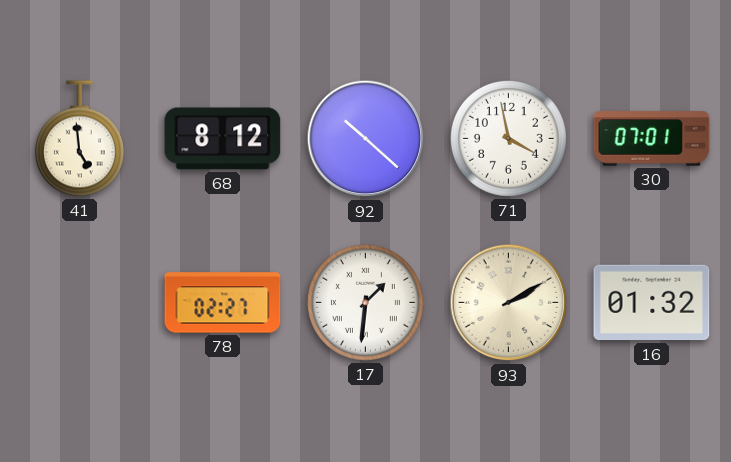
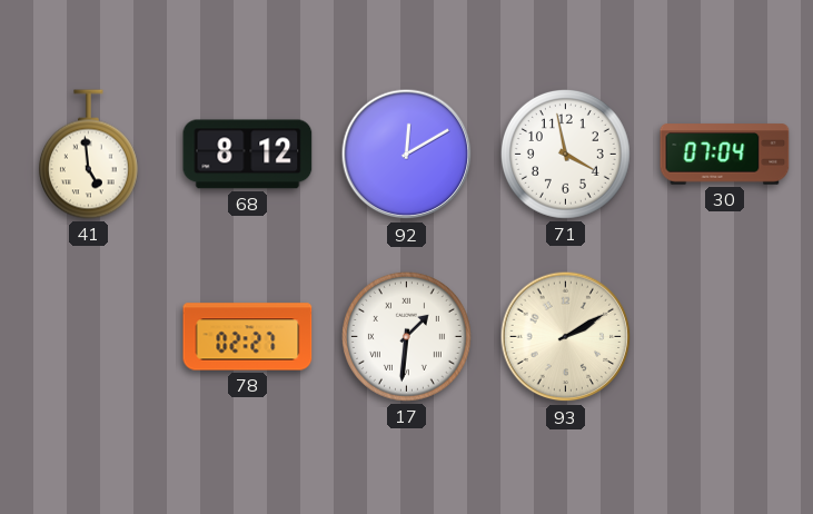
92: 10:22 -> 12:10
30: 07:01 -> 07:04
16: 01:32 -> none
